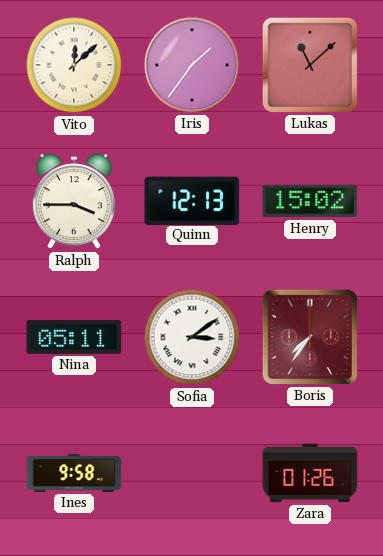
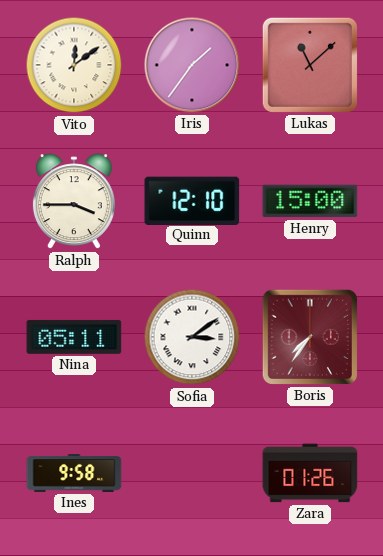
Vito: 12:08 -> 12:09
Quinn: 12:13 -> 12:10
Henry: 15:02 -> 15:00
